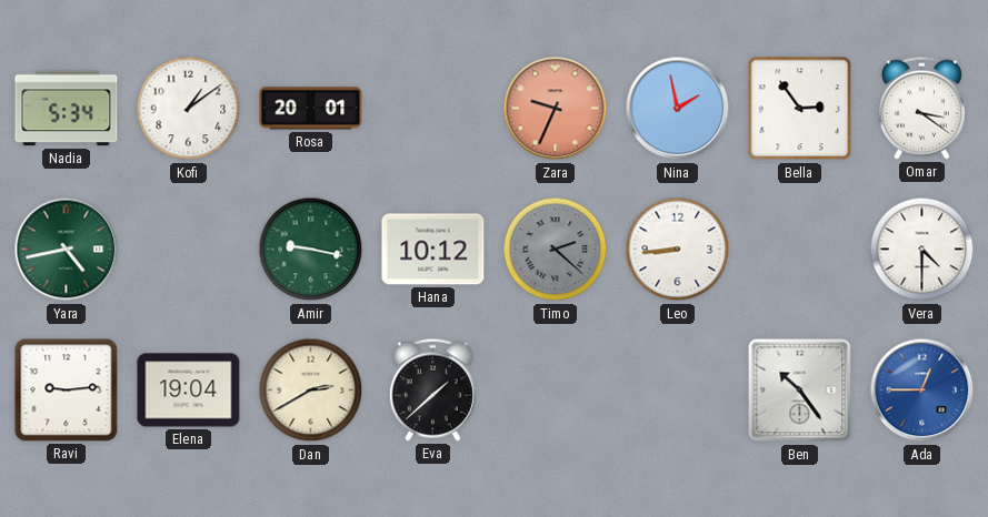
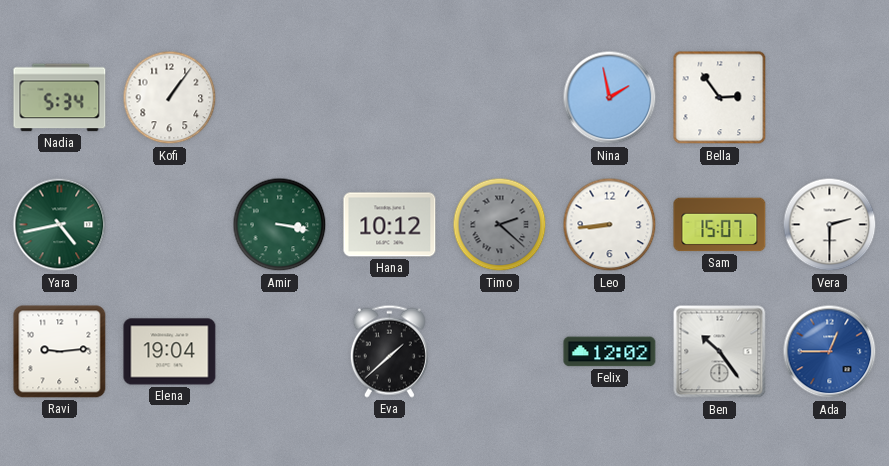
Kofi: 1:09 -> 1:06
Rosa: 20:01 -> none
Zara: 9:34 -> none
Omar: 3:21 -> none
Amir: 9:17 -> 3:17
Sam: none -> 15:07
Vera: 4:30 -> 2:30
Dan: 2:40 -> none
Felix: none -> 12:02
